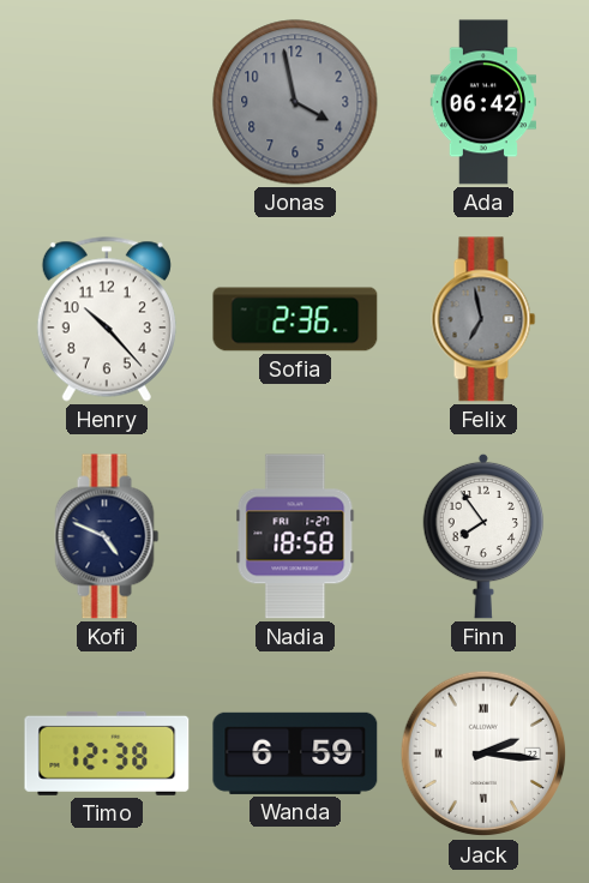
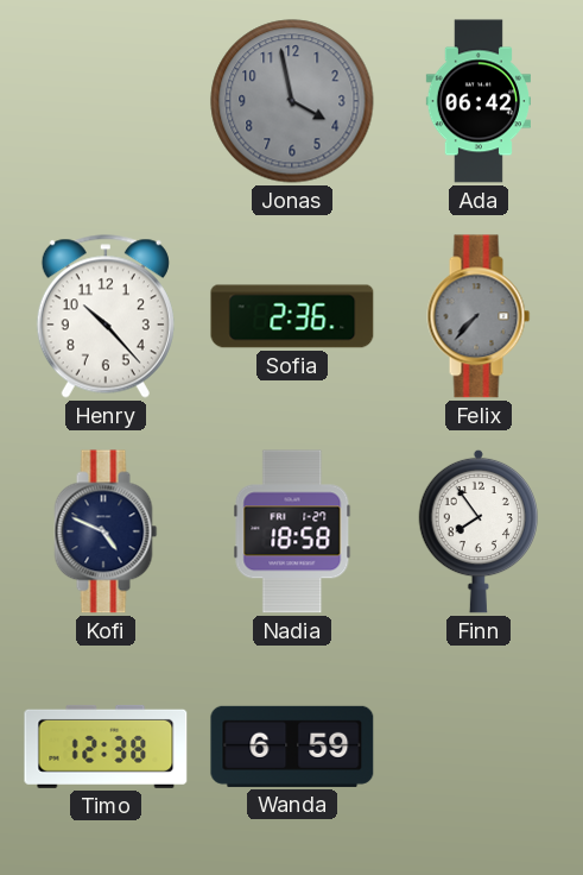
Felix: 6:58 -> 7:37
Jack: 2:16 -> none
